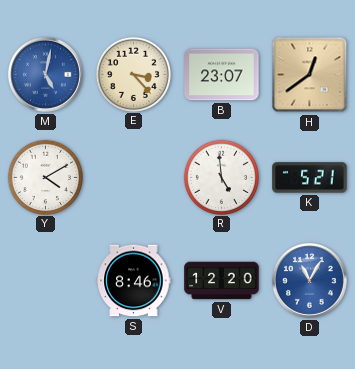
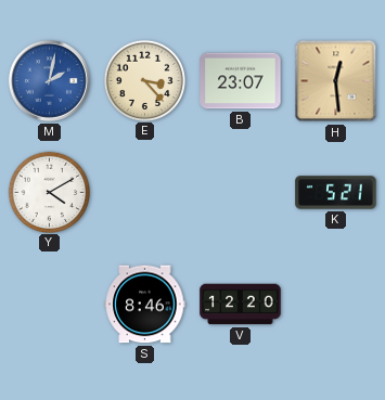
M: 5:02 -> 2:02
H: 12:39 -> 12:29
R: 4:59 -> none
D: 11:05 -> none
